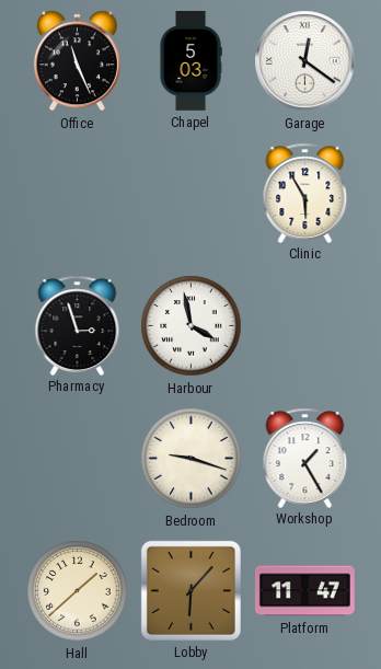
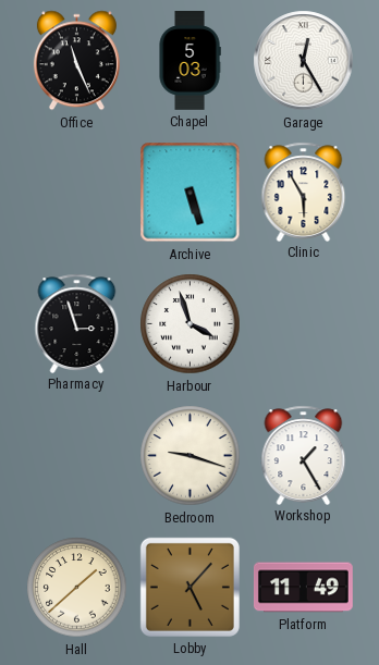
Garage: 12:21 -> 12:25
Archive: none -> 5:27
Harbour: 3:58 -> 3:57
Lobby: 6:07 -> 5:07
Platform: 11:47 -> 11:49
